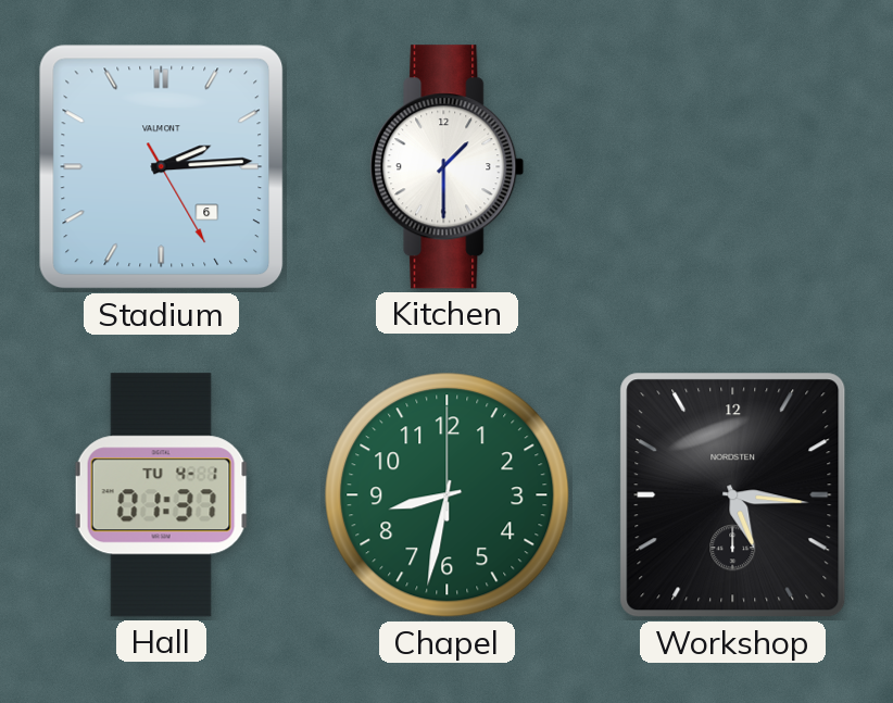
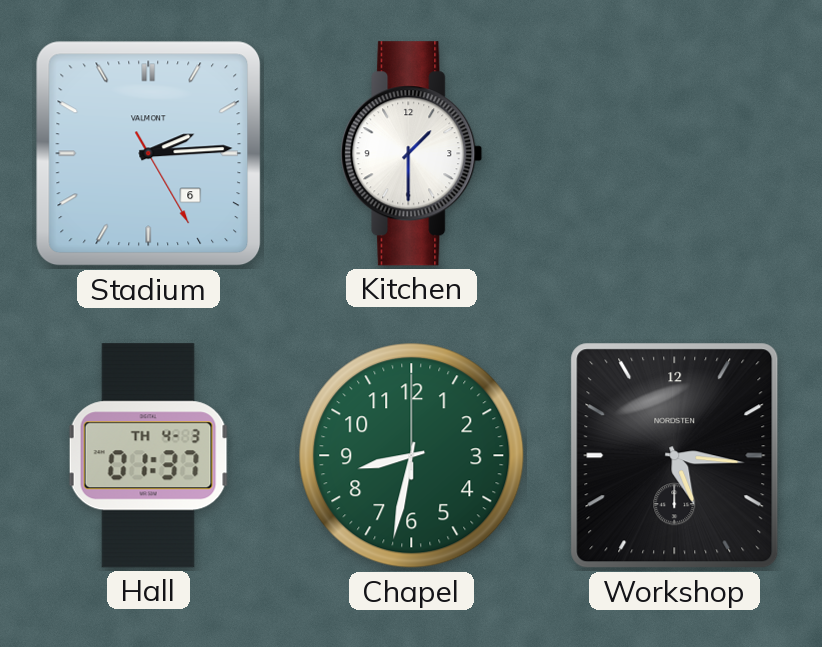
Hall date: TU 4-1 -> TH 4-3
